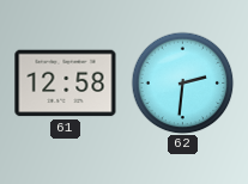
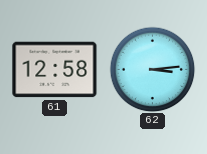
62: 2:31 -> 3:14
